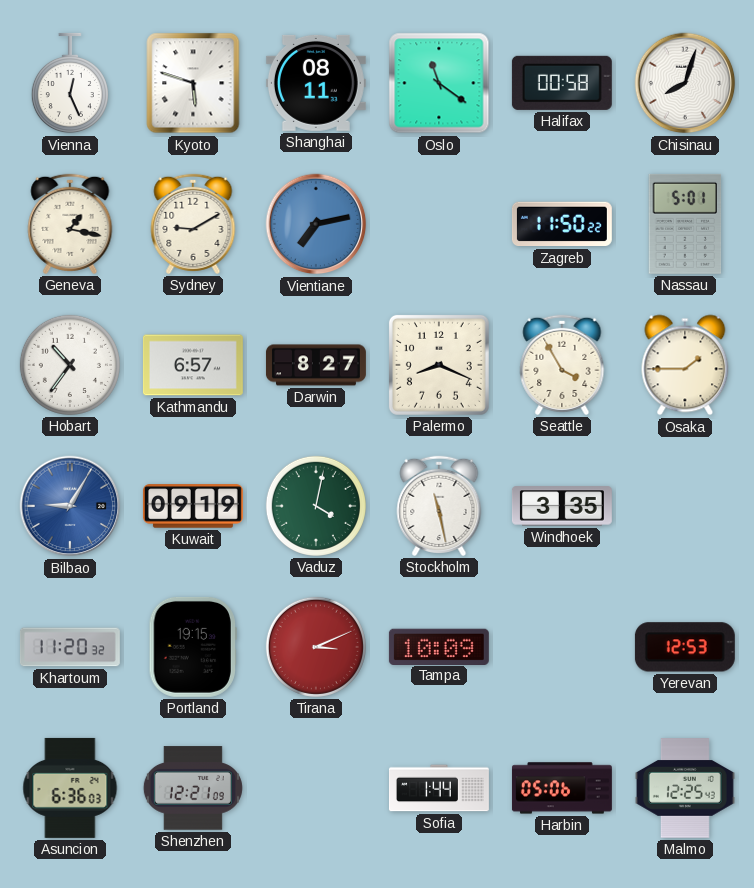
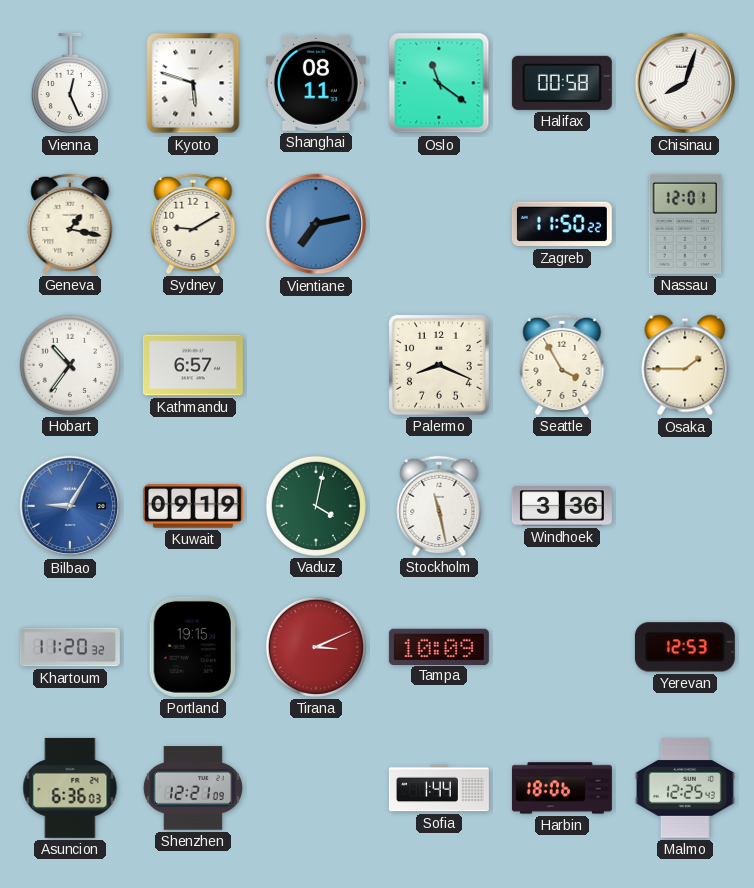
Nassau: 5:01 -> 12:01
Darwin: 8:27 -> none
Windhoek: 3:35 -> 3:36
Harbin: 05:06 -> 18:06
